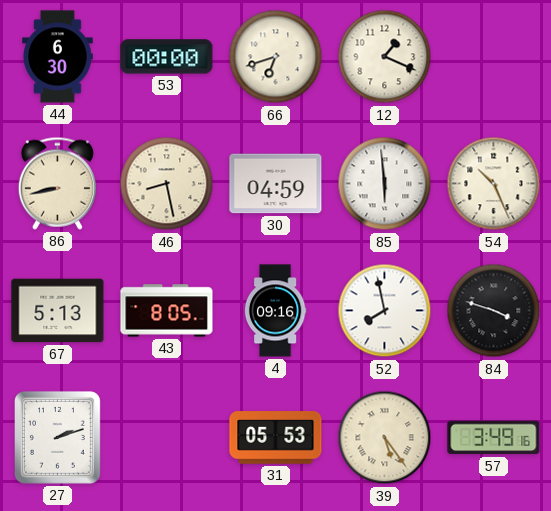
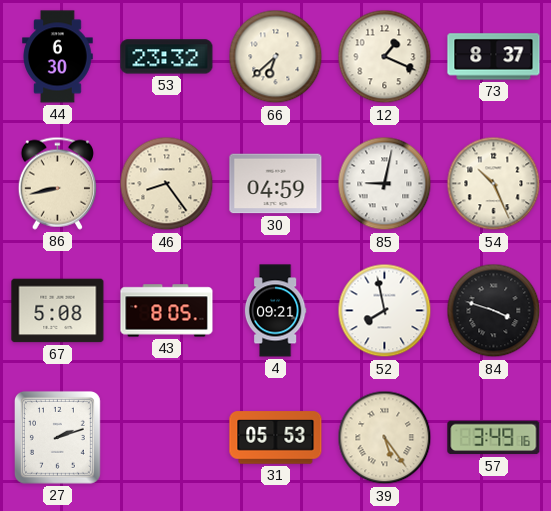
53: 00:00 -> 23:32
66: 6:42 -> 6:38
73: none -> 8:37
46: 8:28 -> 8:24
85: 5:59 -> 9:02
67: 5:13 -> 5:08
4: 09:16 -> 09:21
